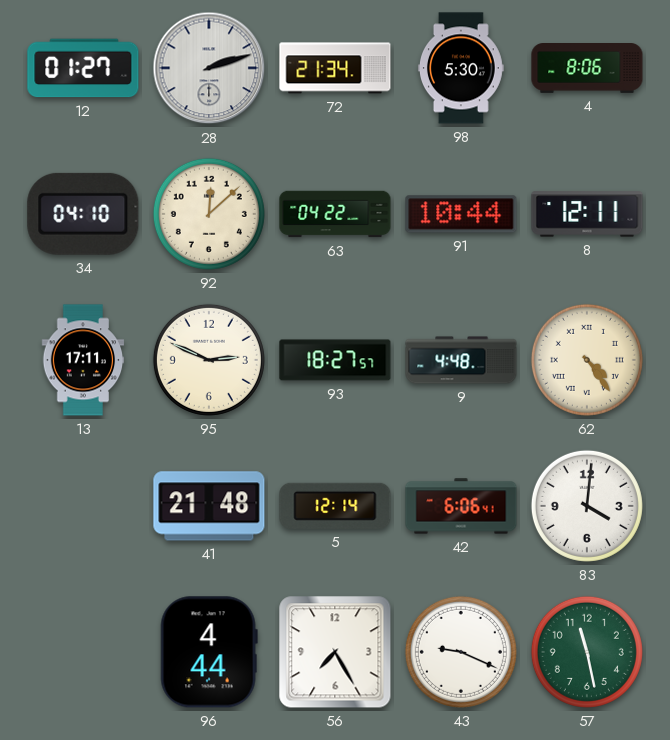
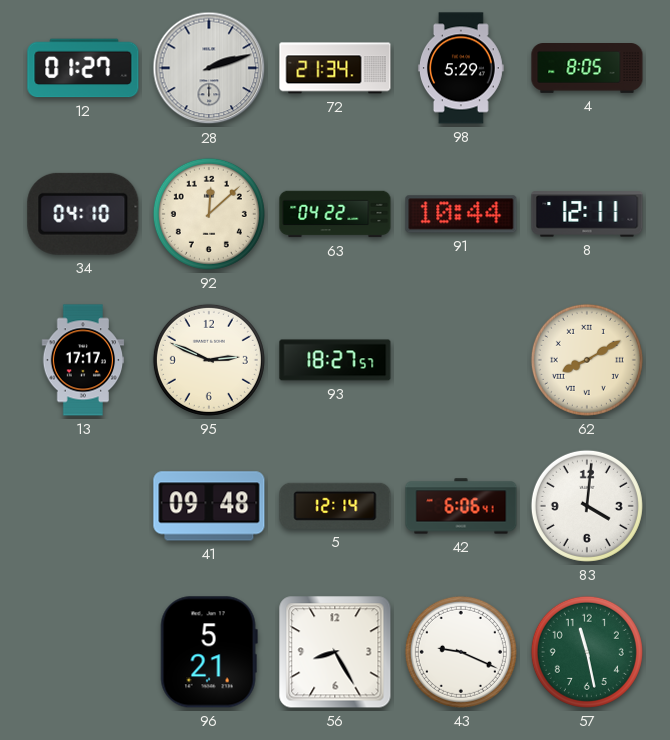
98: 5:30 -> 5:29
4: 8:06 -> 8:05
13: 17:11 -> 17:17
9: 4:48 -> none
62: 4:24 -> 8:10
41: 21:48 -> 09:48
96: 4:44 -> 5:21
56: 7:25 -> 8:25
